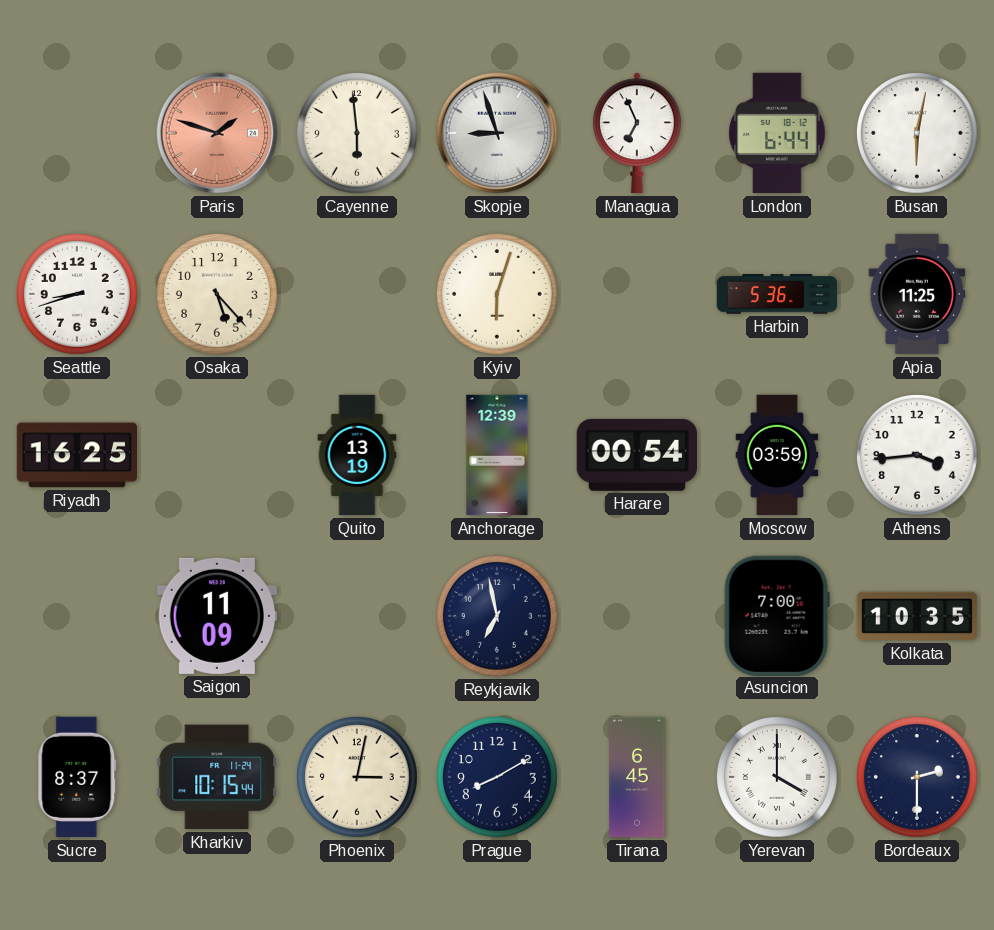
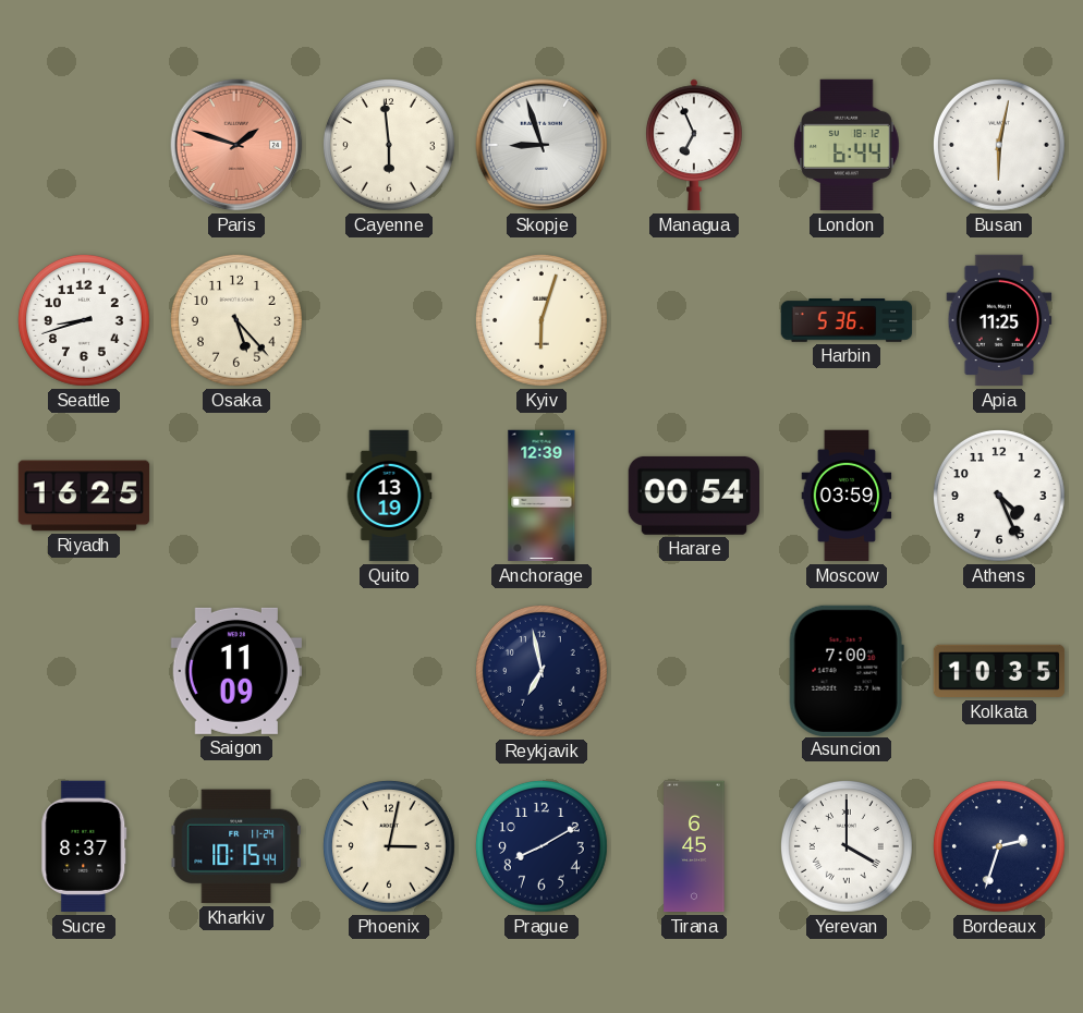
Athens: 3:44 -> 4:26
Bordeaux: 2:30 -> 2:33
